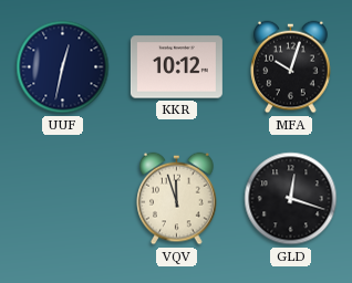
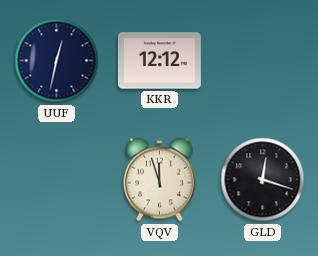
KKR: 10:12 -> 12:12
MFA: 10:03 -> none
